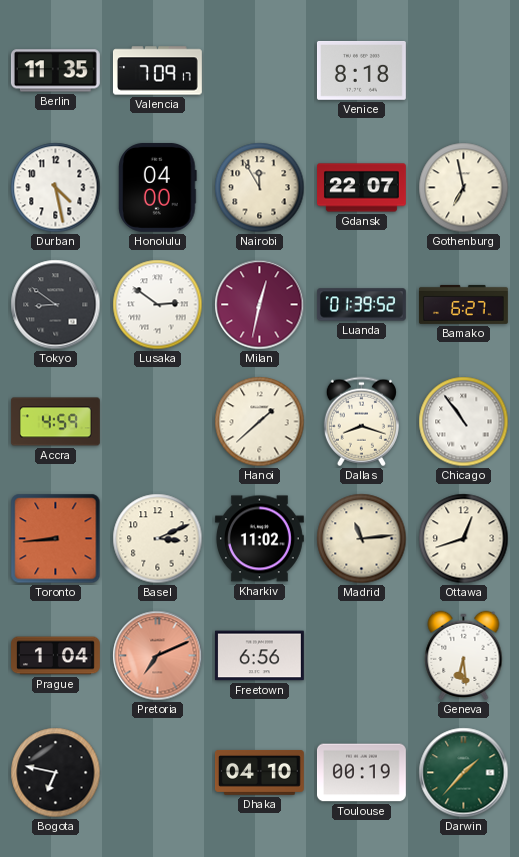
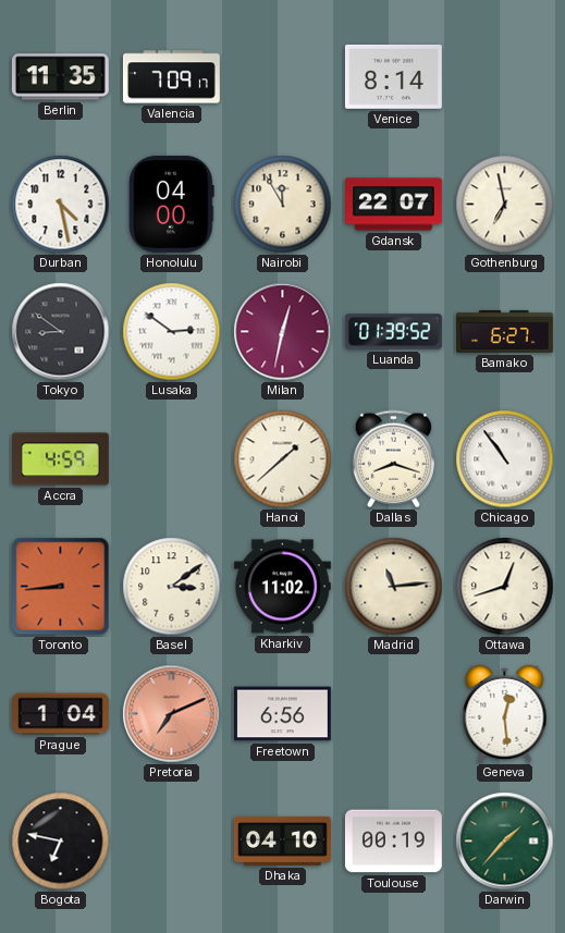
Venice: 8:18 -> 8:14
Basel: 3:11 -> 3:09
Geneva: 6:29 -> 12:29
